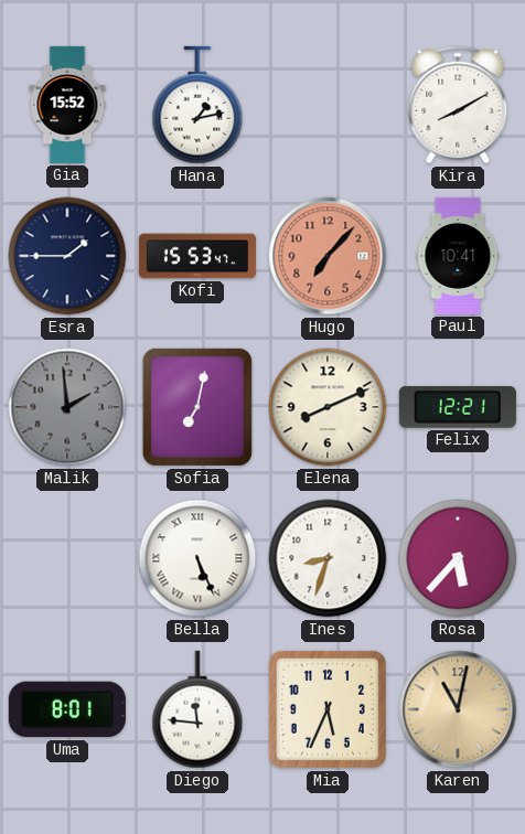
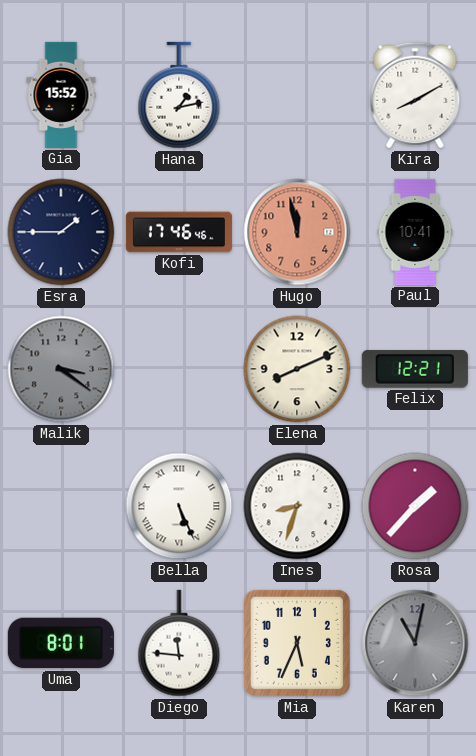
Kofi: 15:53 -> 17:46
Hugo: 7:07 -> 11:58
Malik: 1:59 -> 3:21
Sofia: 7:02 -> none
Rosa: 5:37 -> 1:37
Karen dial: champagne -> grey
